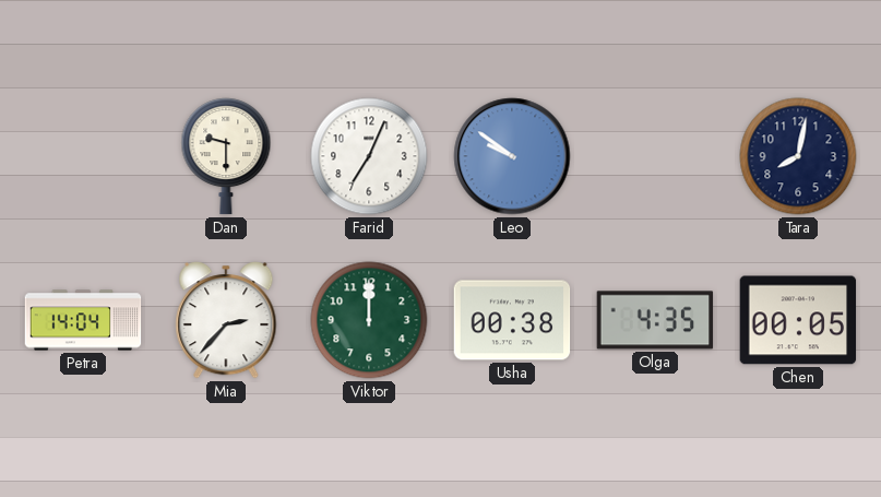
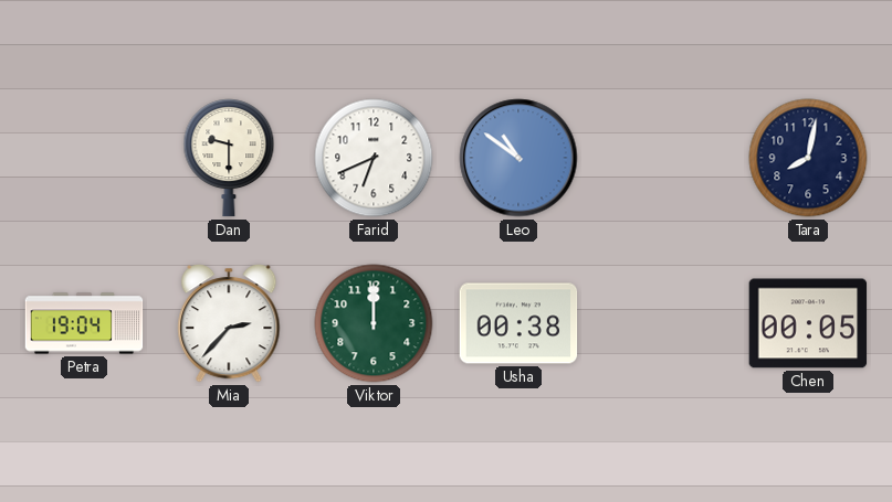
Farid: 7:04 -> 6:41
Leo: 9:51 -> 10:51
Petra: 14:04 -> 19:04
Olga: 4:35 -> none
